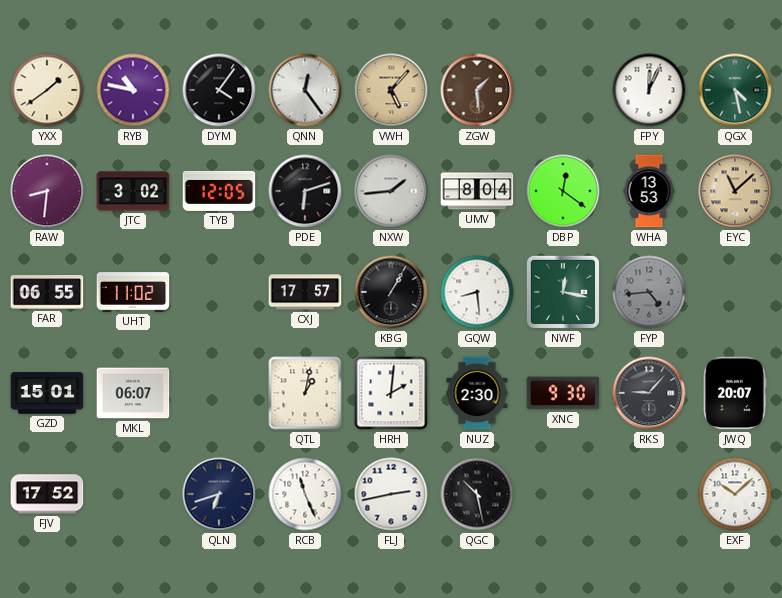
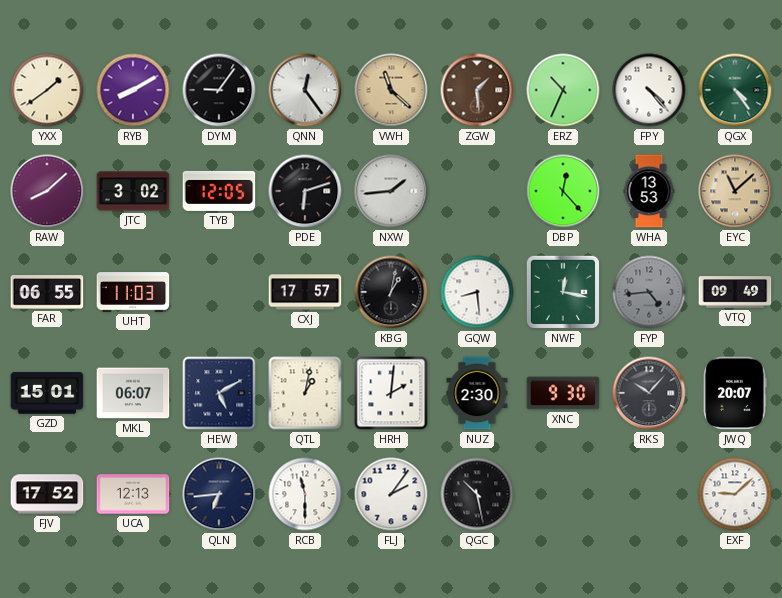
RYB: 10:47 -> 8:10
DYM: 4:06 -> 9:06
VWH: 5:07 -> 11:22
ERZ: none -> 10:34
FPY: 12:04 -> 4:23
QGX: 4:28 -> 4:24
RAW: 8:31 -> 8:08
UMV: 8:04 -> none
DBP: 12:21 -> 12:23
UHT: 11:02 -> 11:03
KBG: 1:05 -> 1:02
VTQ: none -> 09:49
HEW: none -> 5:10
RKS: 9:07 -> 10:07
UCA: none -> 12:13
QLN: 6:42 -> 6:44
RCB: 11:26 -> 11:30
FLJ: 2:43 -> 2:06
EXF: 10:08 -> 9:08
